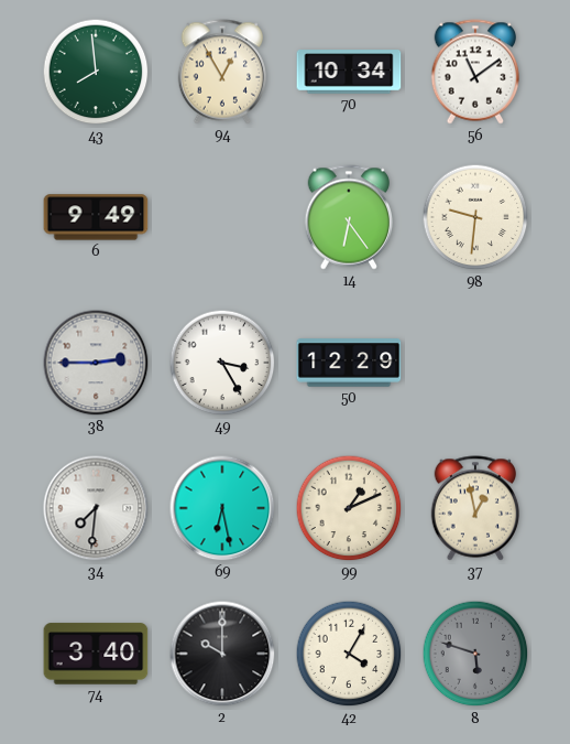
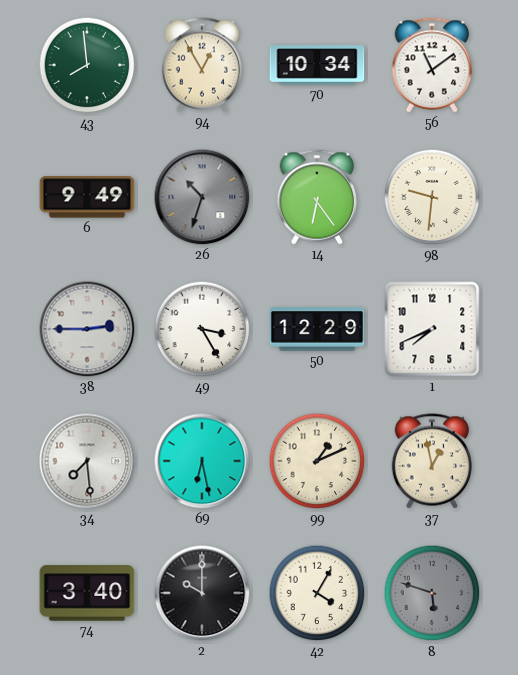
26: none -> 10:33
1: none -> 7:41
34: 7:31 -> 7:29
